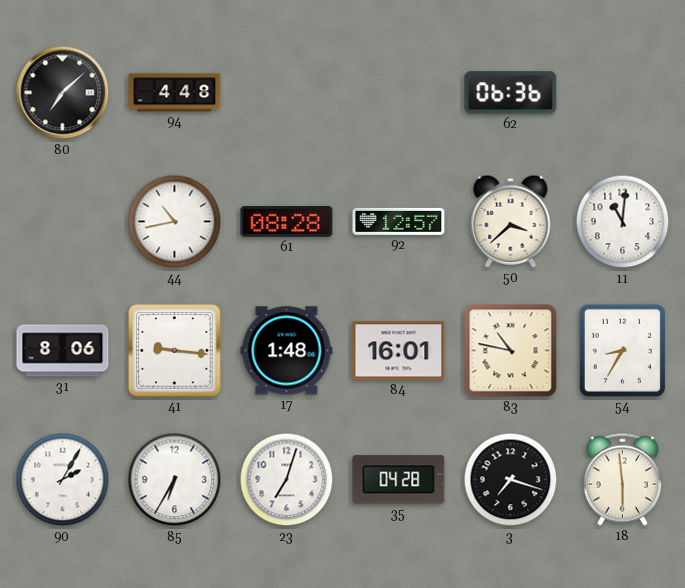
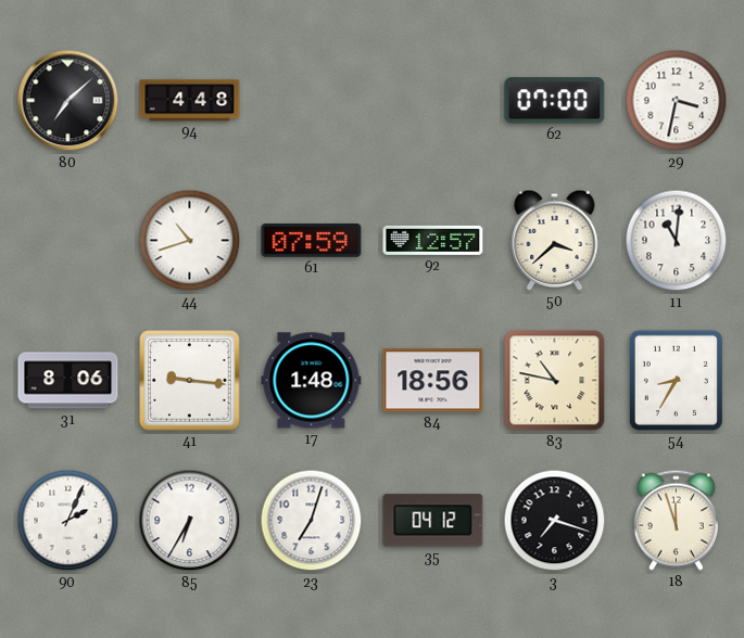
62: 06:36 -> 07:00
29: none -> 3:32
44: 10:43 -> 10:42
61: 08:28 -> 07:59
84: 16:01 -> 18:56
90: 2:05 -> 2:04
35: 04:28 -> 04:12
18: 5:59 -> 11:57
